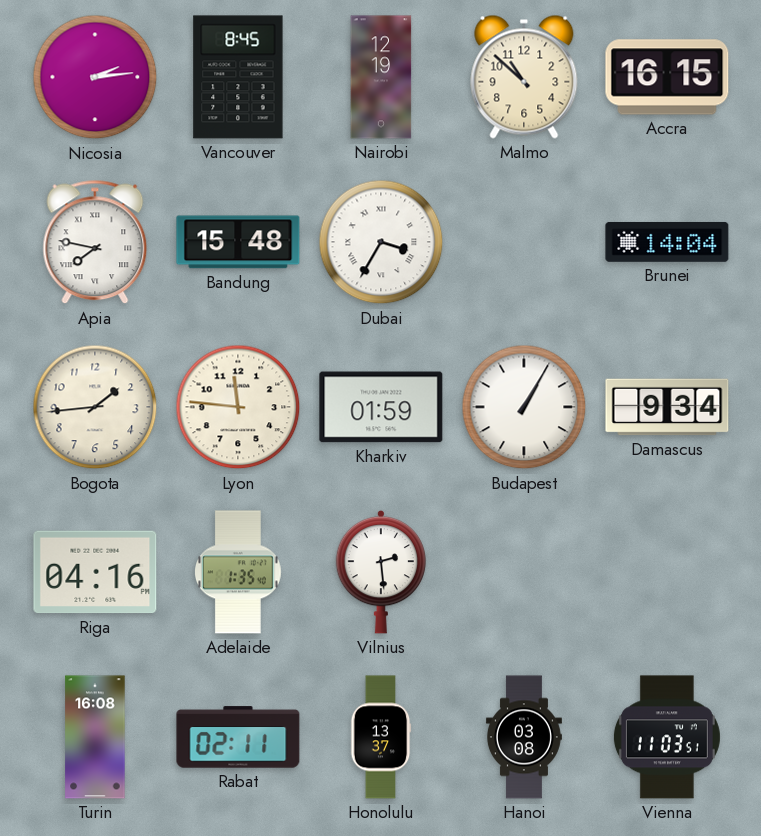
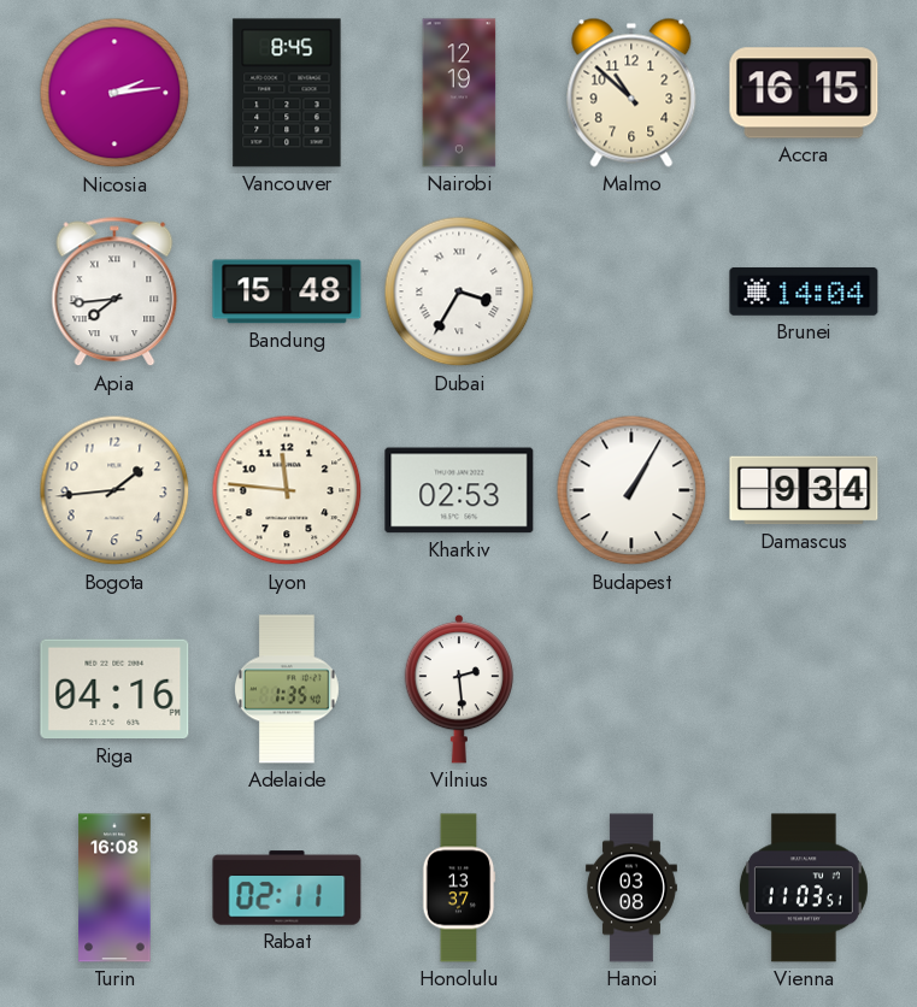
Apia: 7:47 -> 7:44
Kharkiv: 01:59 -> 02:53
